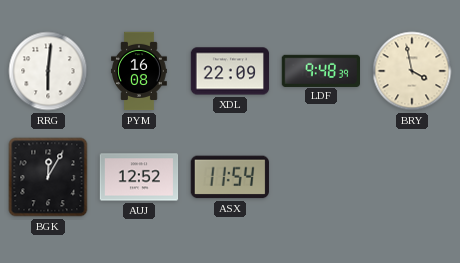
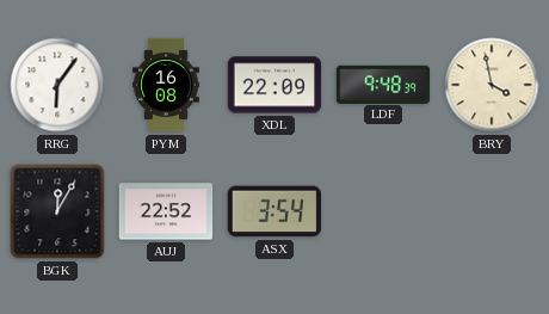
RRG: 6:01 -> 6:06
AUJ: 12:52 -> 22:52
ASX: 11:54 -> 3:54
